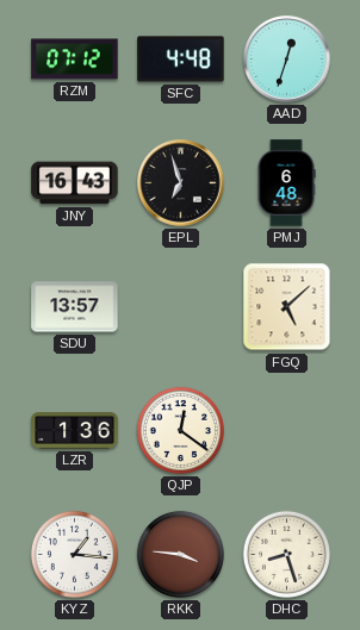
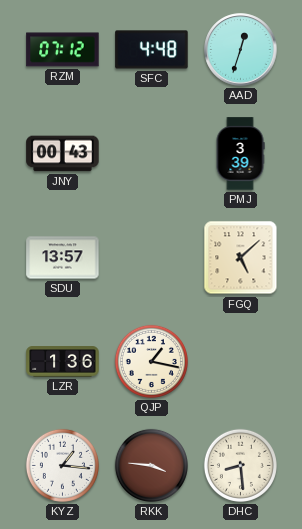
JNY: 16:43 -> 00:43
EPL: 6:57 -> none
PMJ: 6:48 -> 3:39
QJP: 12:21 -> 1:17
DHC: 8:27 -> 8:29
